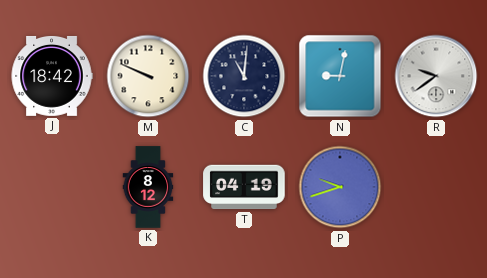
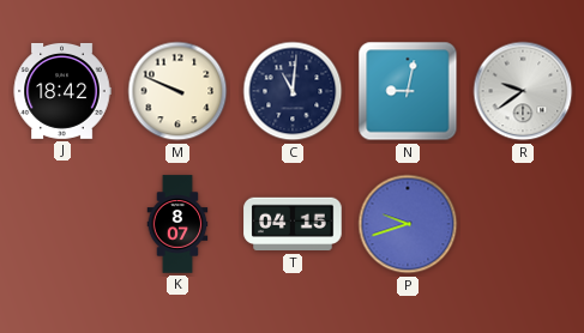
K: 8:12 -> 8:07
T: 04:19 -> 04:15
